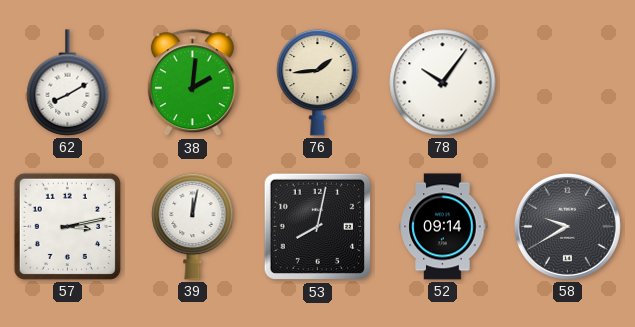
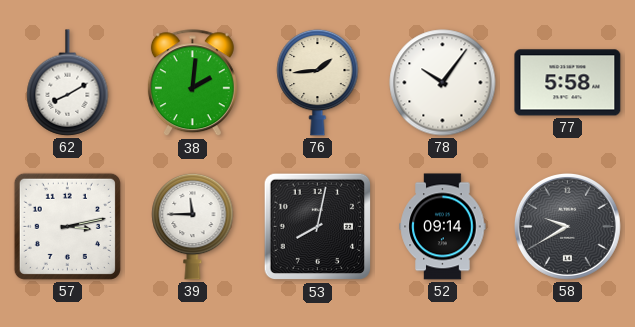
77: none -> 5:58
39: 12:02 -> 11:45
